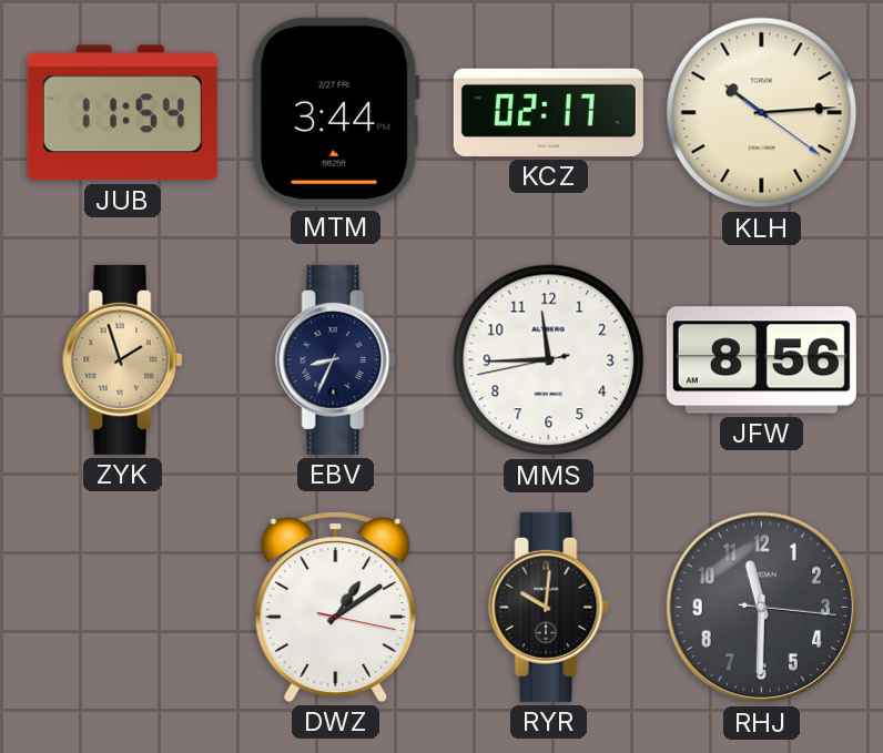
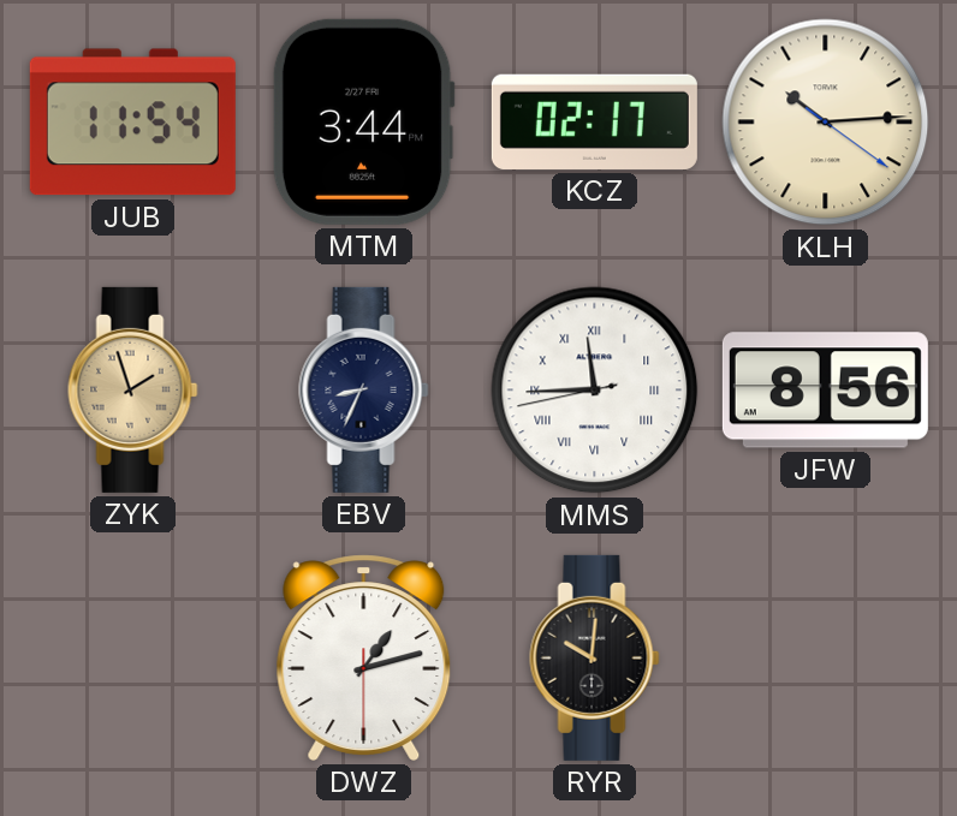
MMS numerals: Arabic -> Roman
DWZ: 1:09 -> 1:12
RHJ: 11:30 -> none
